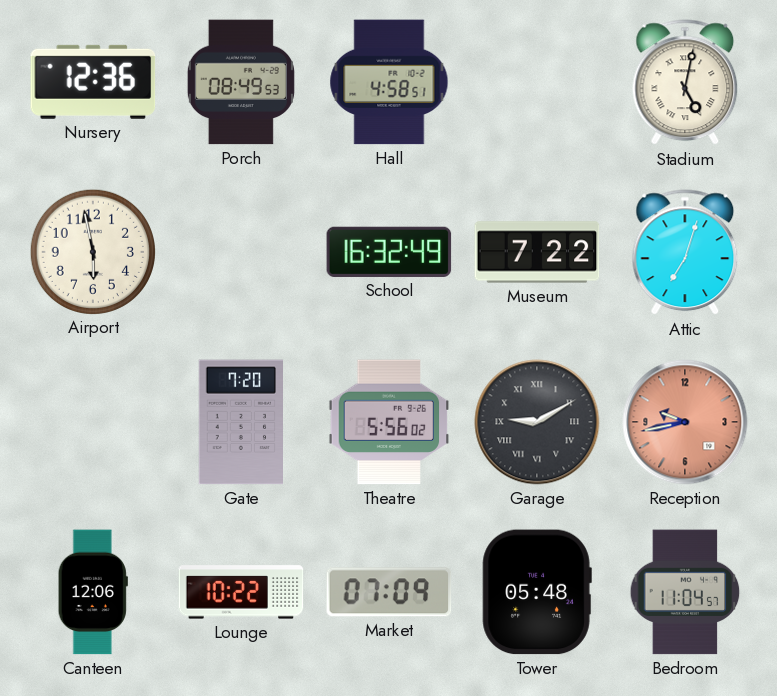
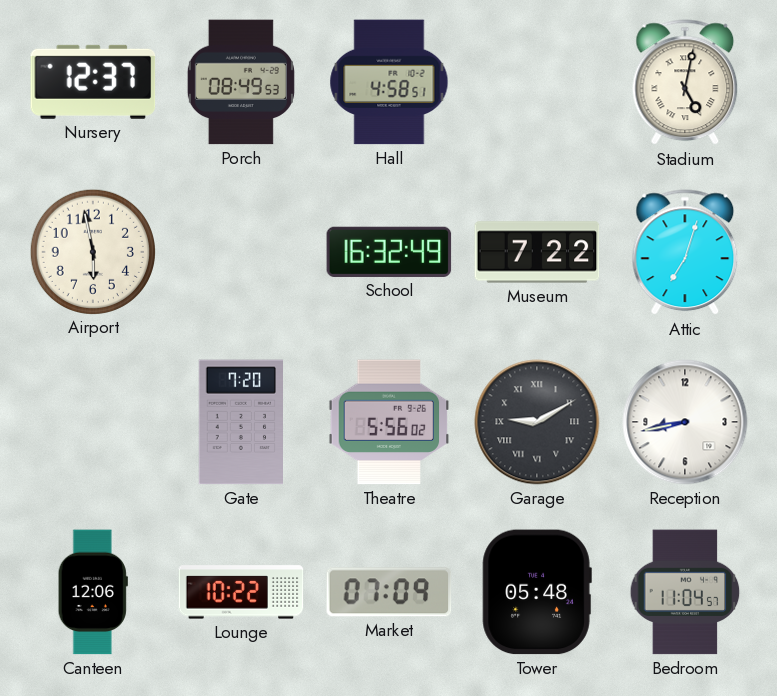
Nursery: 12:36 -> 12:37
Reception: 9:43 -> 8:43
Reception dial: salmon -> white
